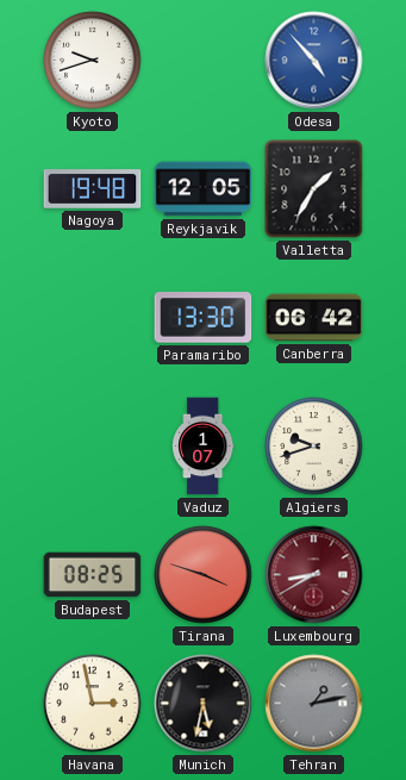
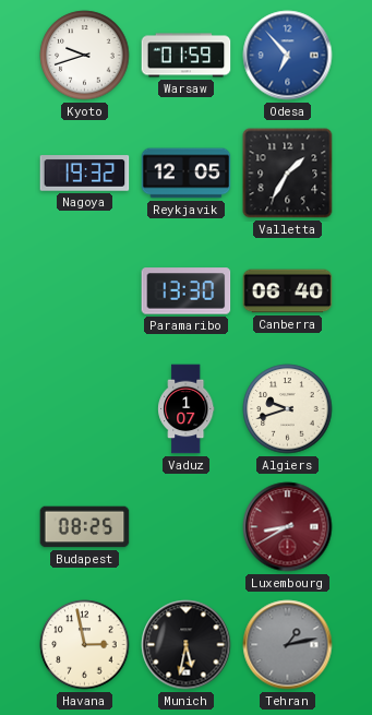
Warsaw: none -> 01:59
Odesa: 4:53 -> 6:53
Nagoya: 19:48 -> 19:32
Canberra: 06:42 -> 06:40
Tirana: 3:48 -> none
